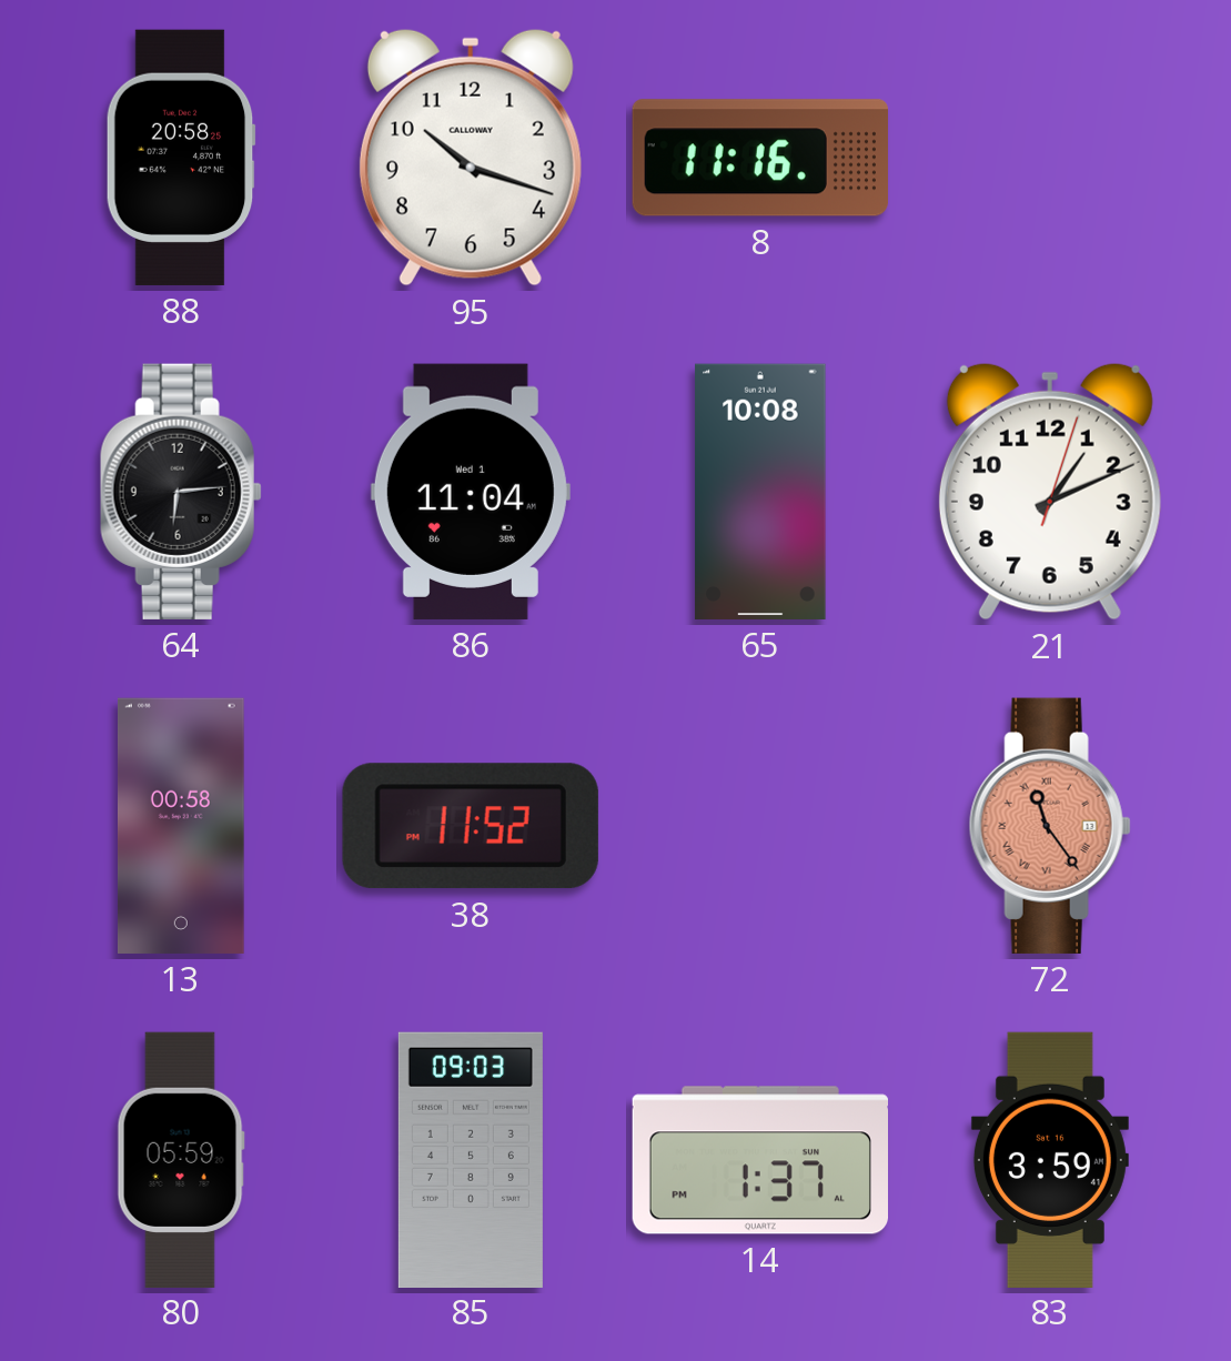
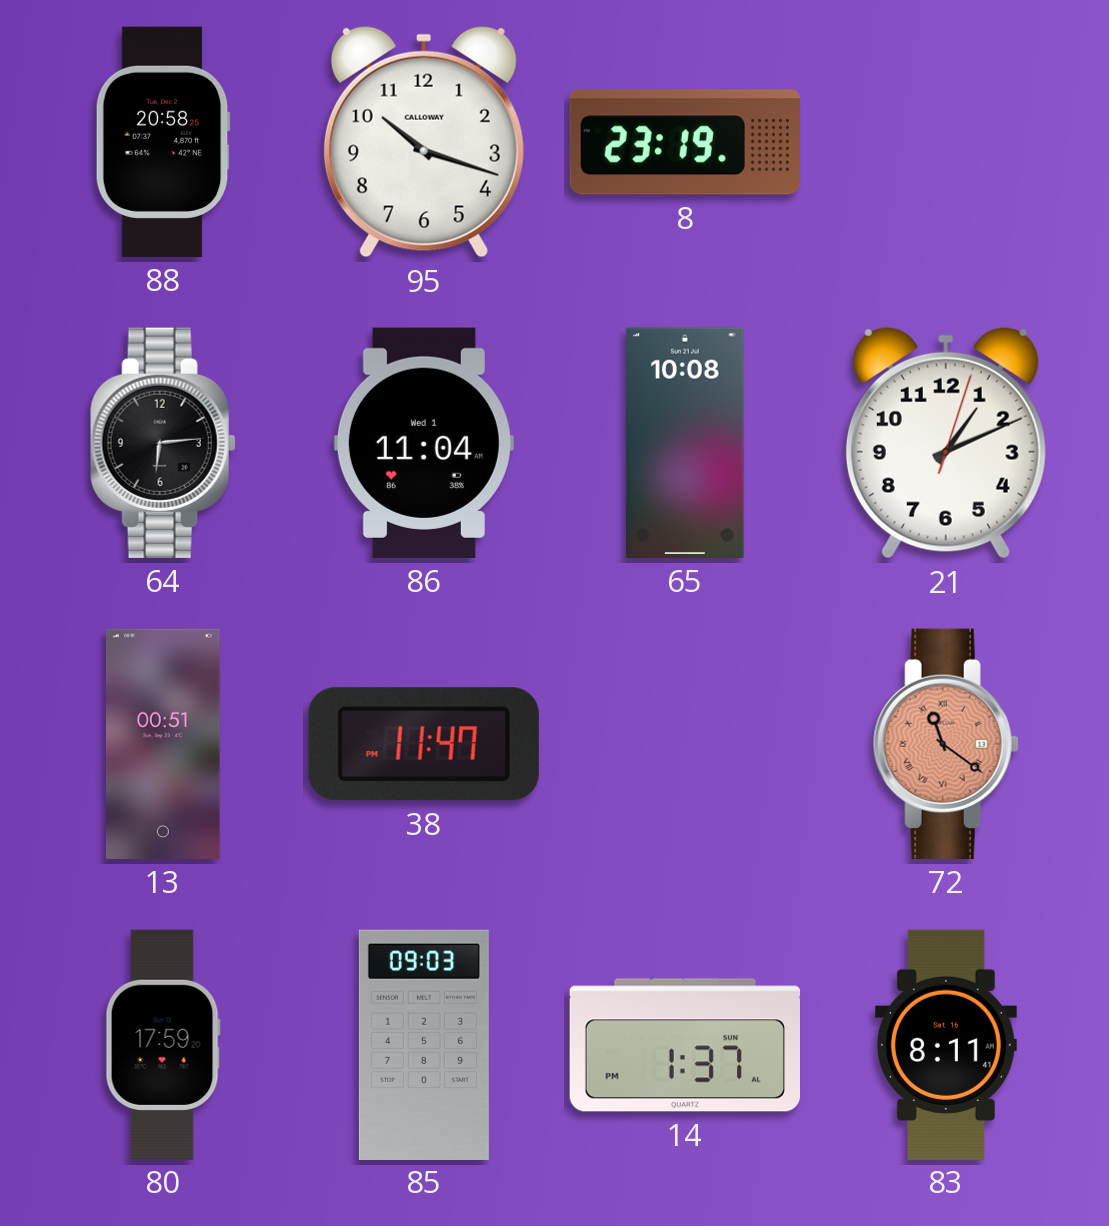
8: 11:16 -> 23:19
13: 00:58 -> 00:51
38: 11:52 -> 11:47
72: 11:24 -> 11:21
80: 05:59 -> 17:59
83: 3:59 -> 8:11
